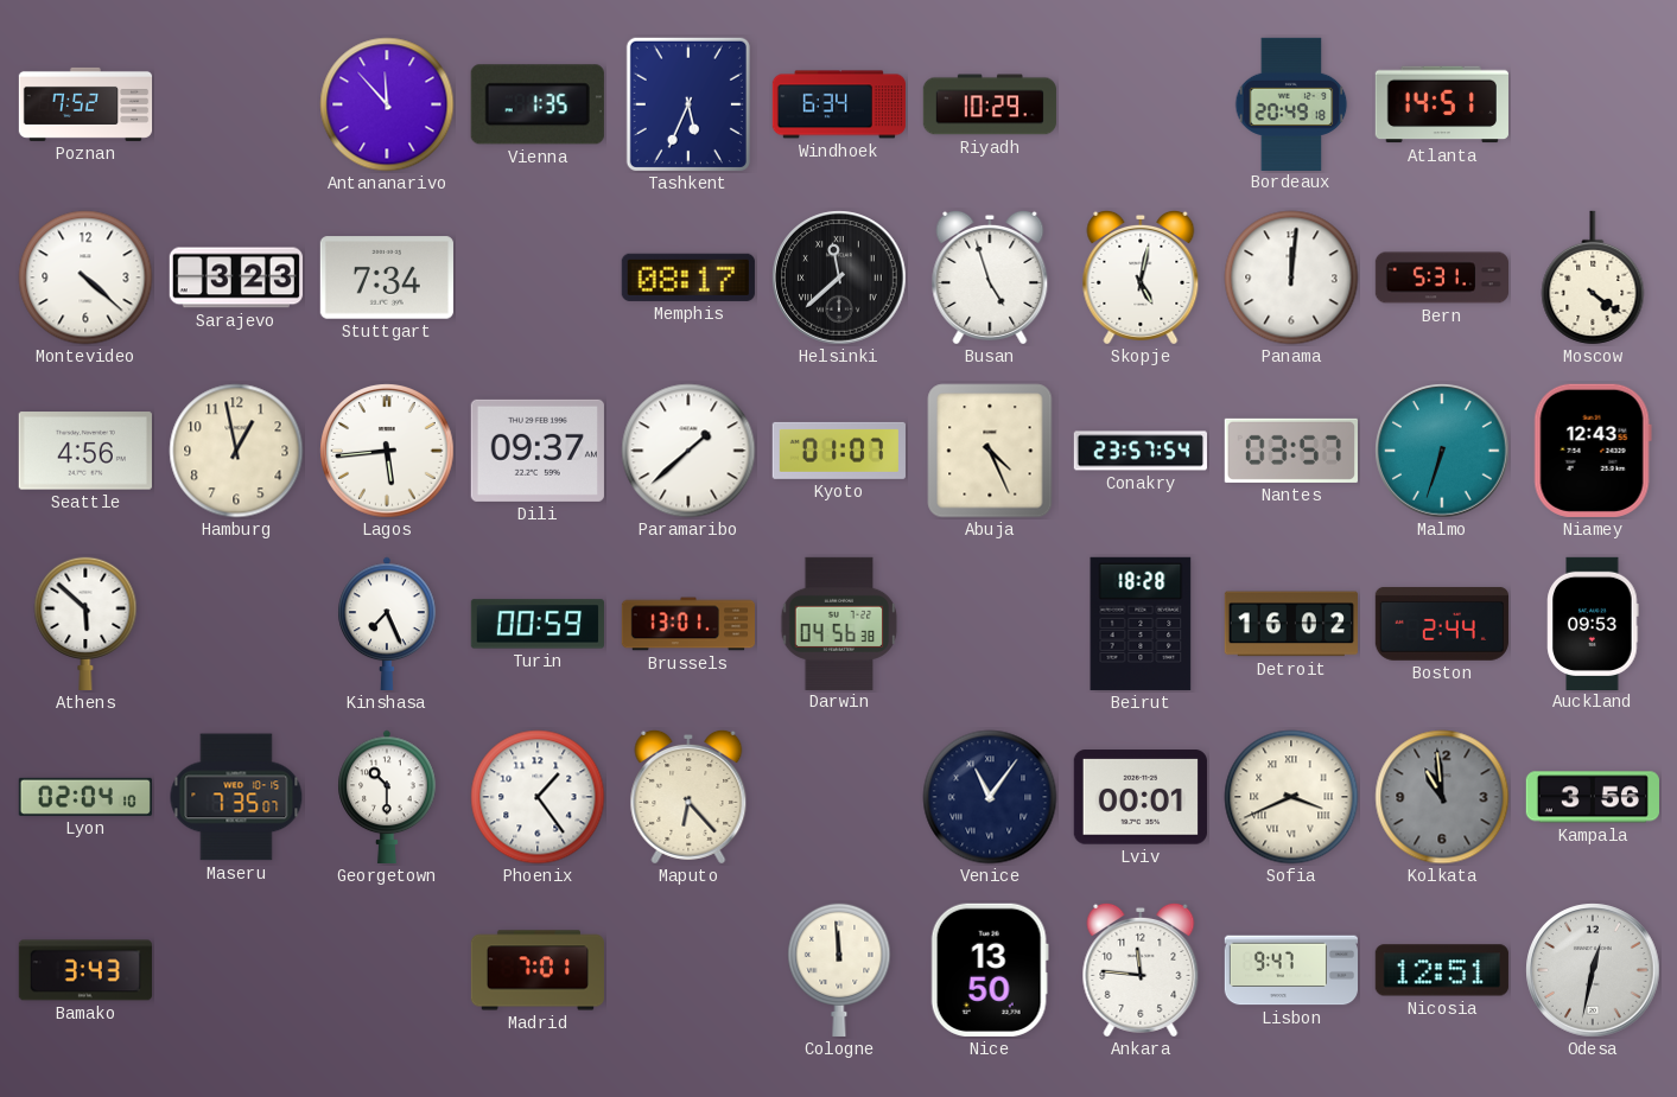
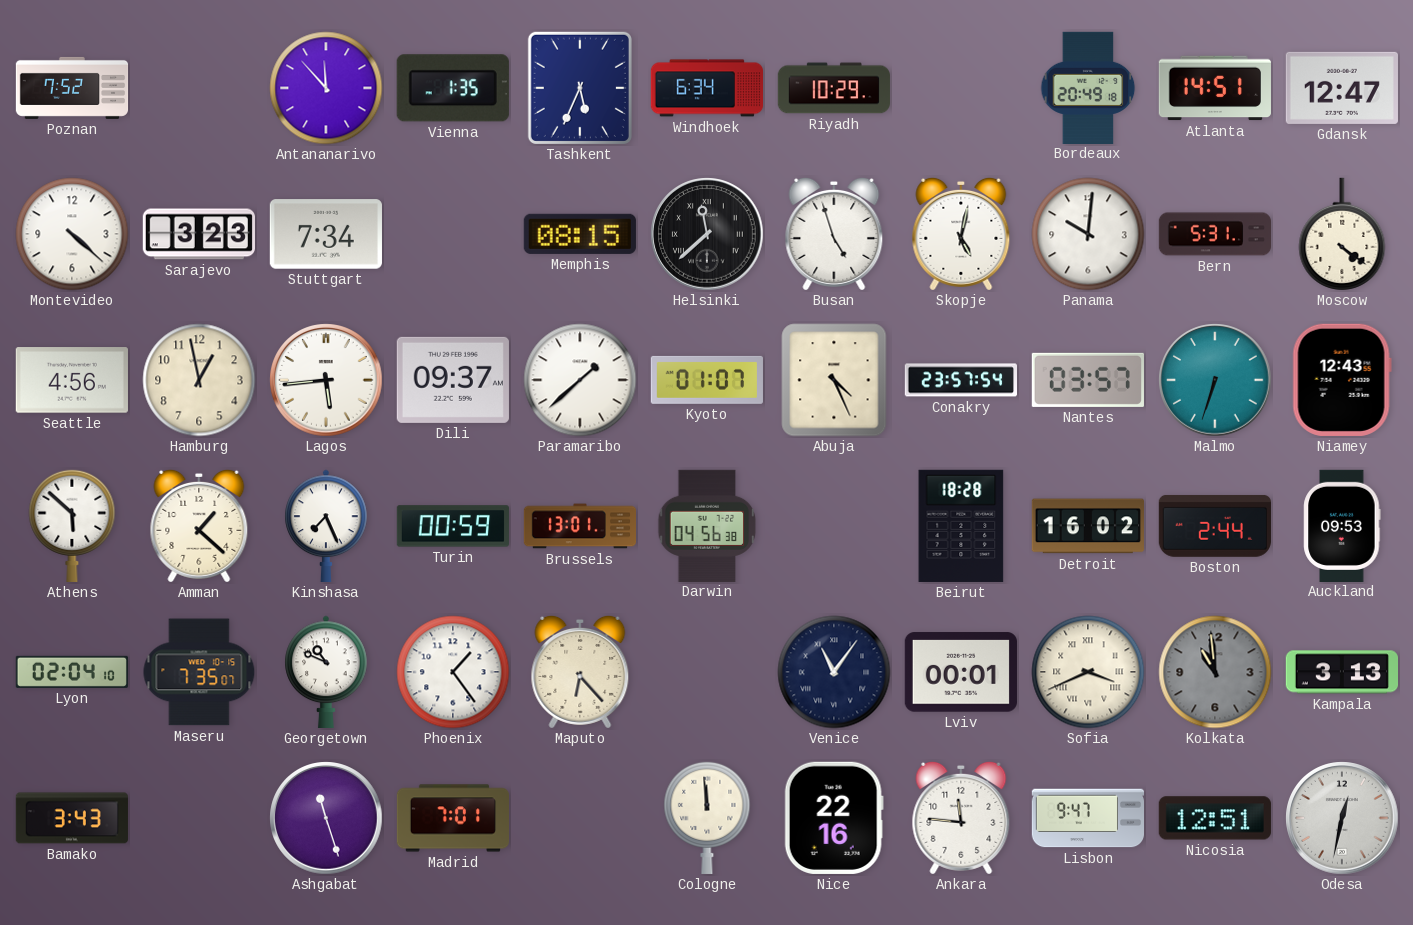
Gdansk: none -> 12:47
Memphis: 08:17 -> 08:15
Panama: 12:01 -> 10:01
Amman: none -> 1:22
Georgetown: 10:30 -> 10:49
Kampala: 3:56 -> 3:13
Ashgabat: none -> 11:27
Nice: 13:50 -> 22:16
